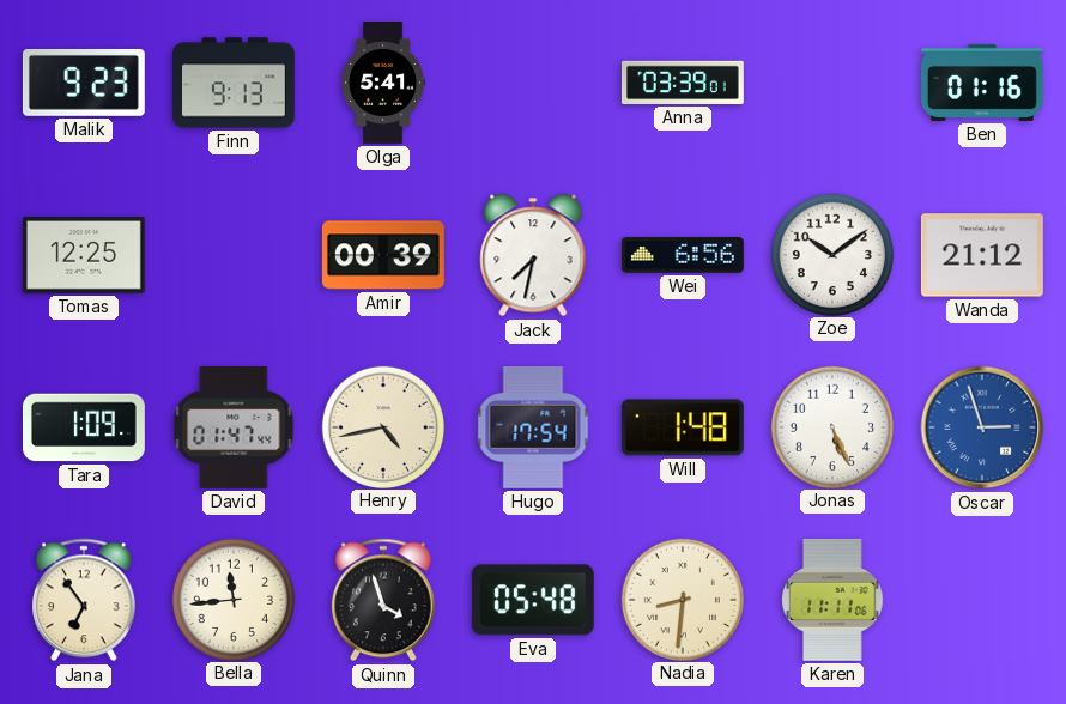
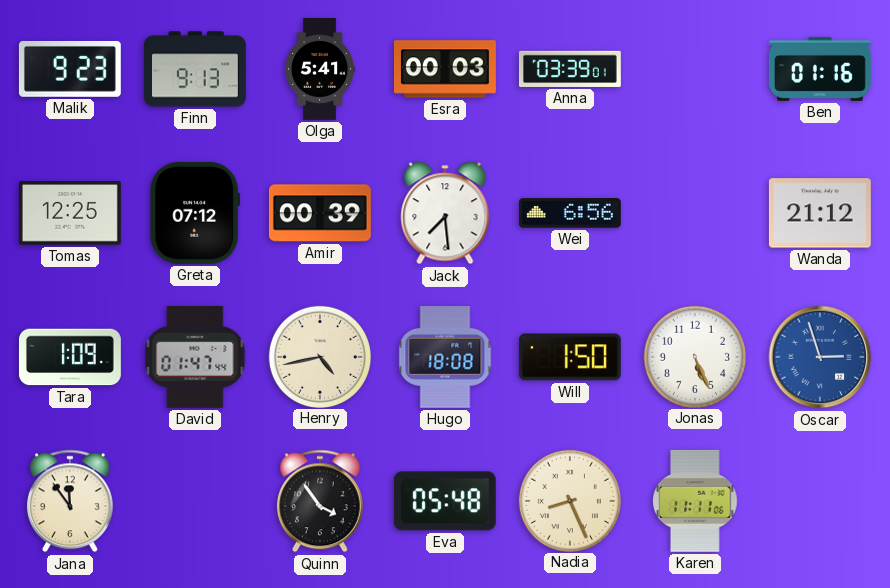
Esra: none -> 00:03
Greta: none -> 07:12
Jack: 7:32 -> 7:29
Zoe: 10:09 -> none
Hugo: 17:54 -> 18:08
Will: 1:48 -> 1:50
Jana: 6:54 -> 11:54
Bella: 11:44 -> none
Quinn: 3:57 -> 3:54
Nadia: 8:31 -> 8:26
